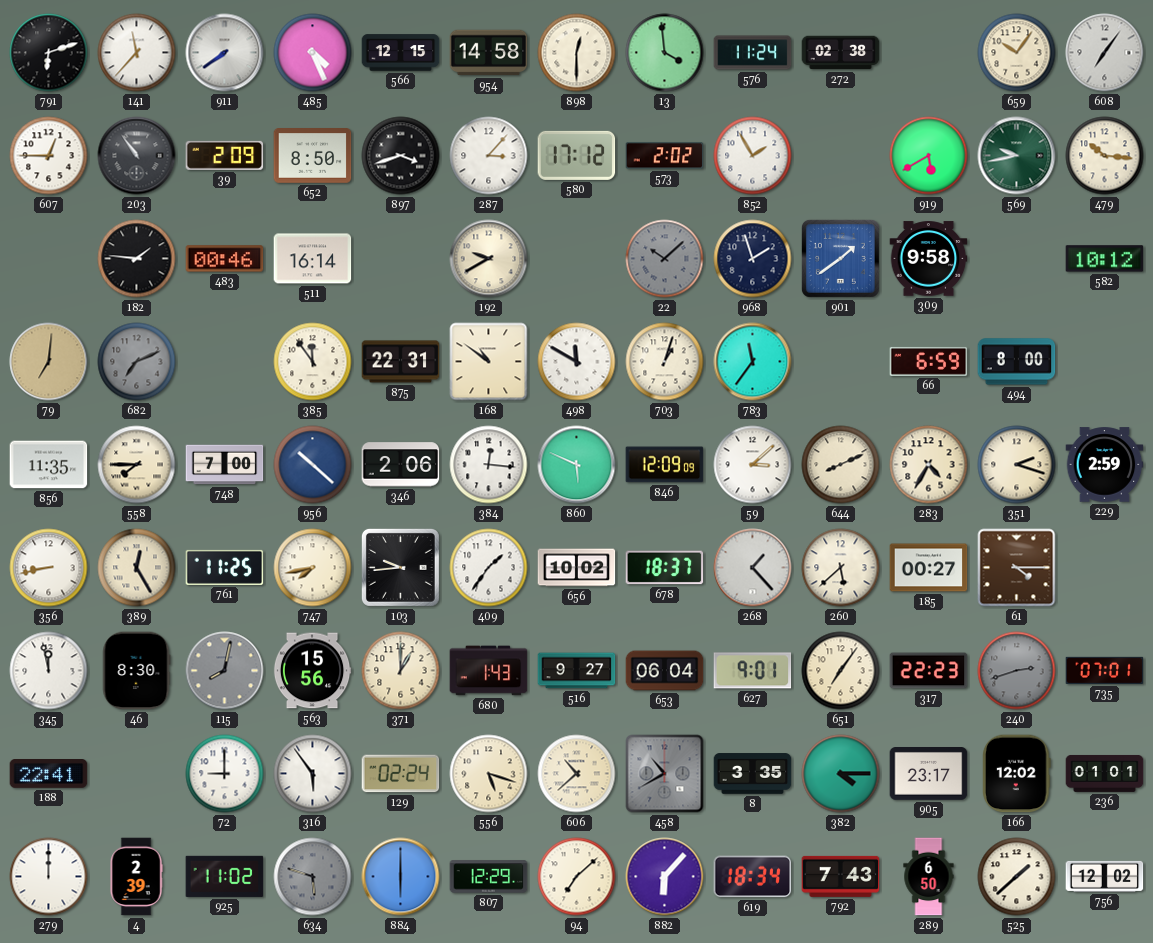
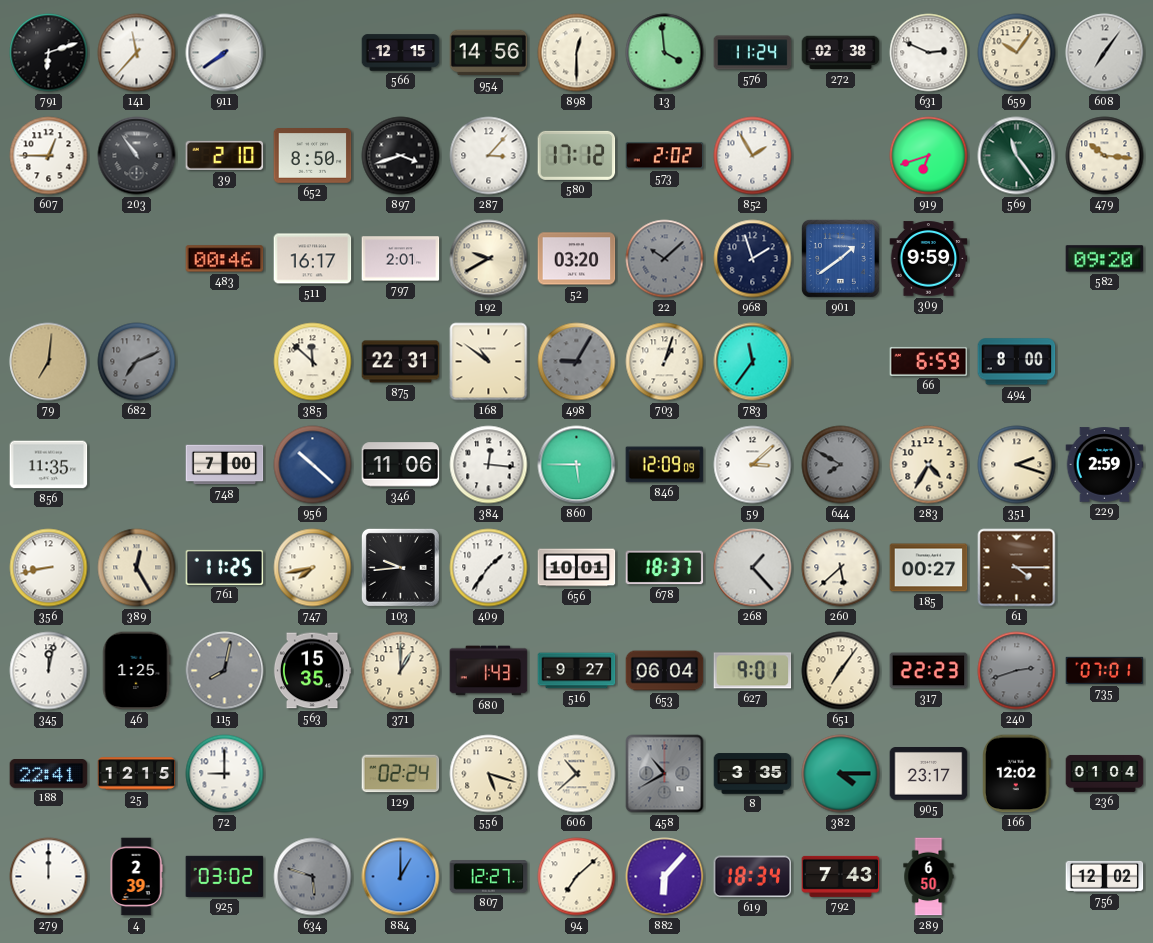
485: 4:26 -> none
954: 14:58 -> 14:56
631: none -> 2:49
39: 2:09 -> 2:10
919: 5:40 -> 6:42
569: 9:43 -> 11:24
182: 1:46 -> none
511: 16:14 -> 16:17
797: none -> 2:01
52: none -> 03:20
309: 9:58 -> 9:59
582: 10:12 -> 09:20
385: 11:54 -> 11:52
498: 11:50 -> 9:05
498 dial: white -> grey
558: 7:45 -> none
346: 2:06 -> 11:06
860: 5:49 -> 5:45
644: 8:11 -> 7:50
644 dial: cream -> grey
656: 10:02 -> 10:01
345: 11:58 -> 12:02
46: 8:30 -> 1:25
563: 15:56 -> 15:35
25: none -> 12:15
316: 5:54 -> none
236: 01:01 -> 01:04
925: 11:02 -> 03:02
884: 6:00 -> 1:00
807: 12:29 -> 12:27
525: 1:38 -> none
